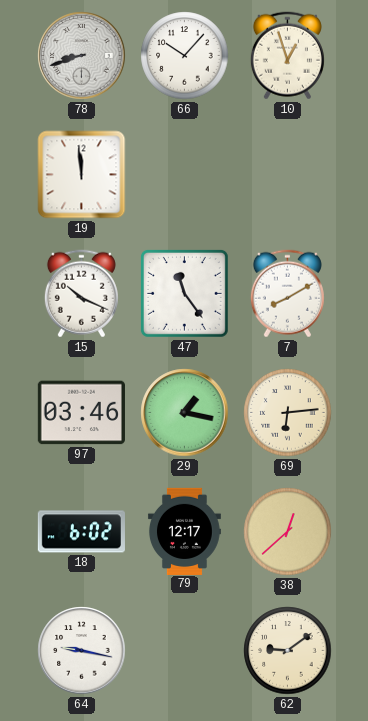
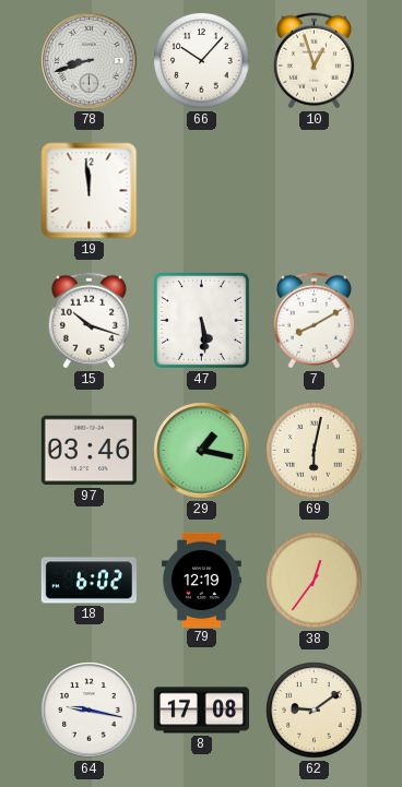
15: 10:19 -> 10:18
47: 11:24 -> 5:29
69: 6:14 -> 6:02
79: 12:17 -> 12:19
38: 12:38 -> 12:36
8: none -> 17:08
